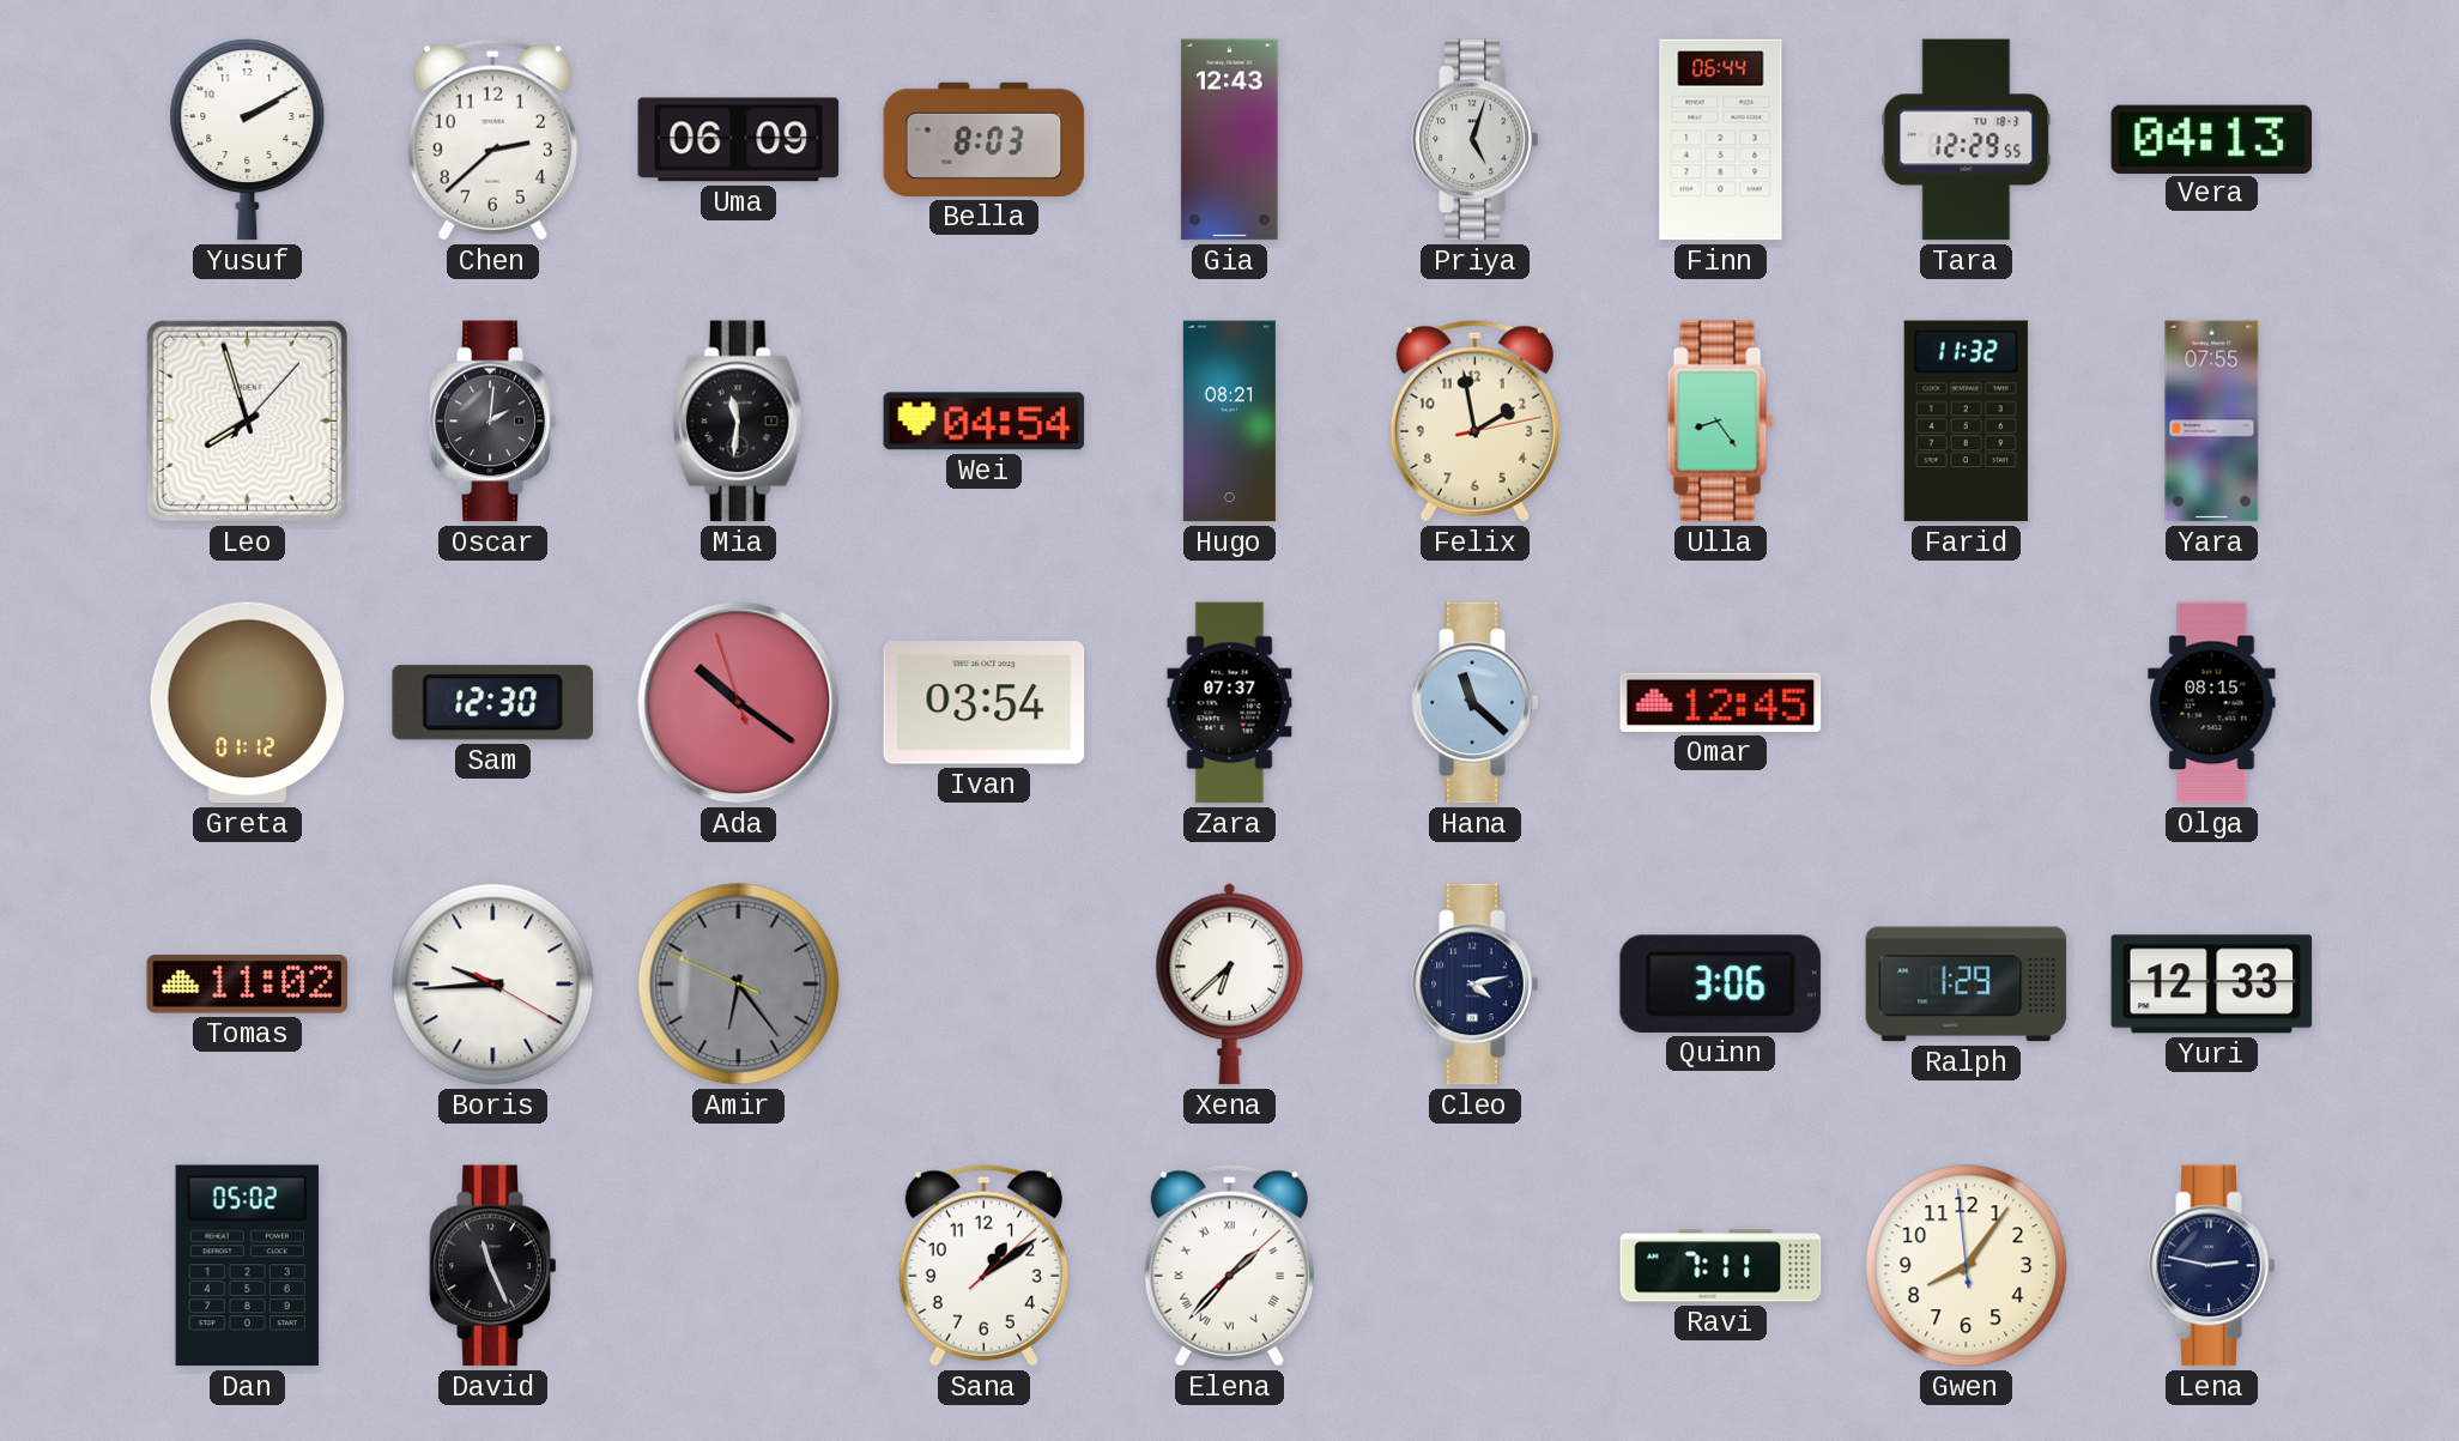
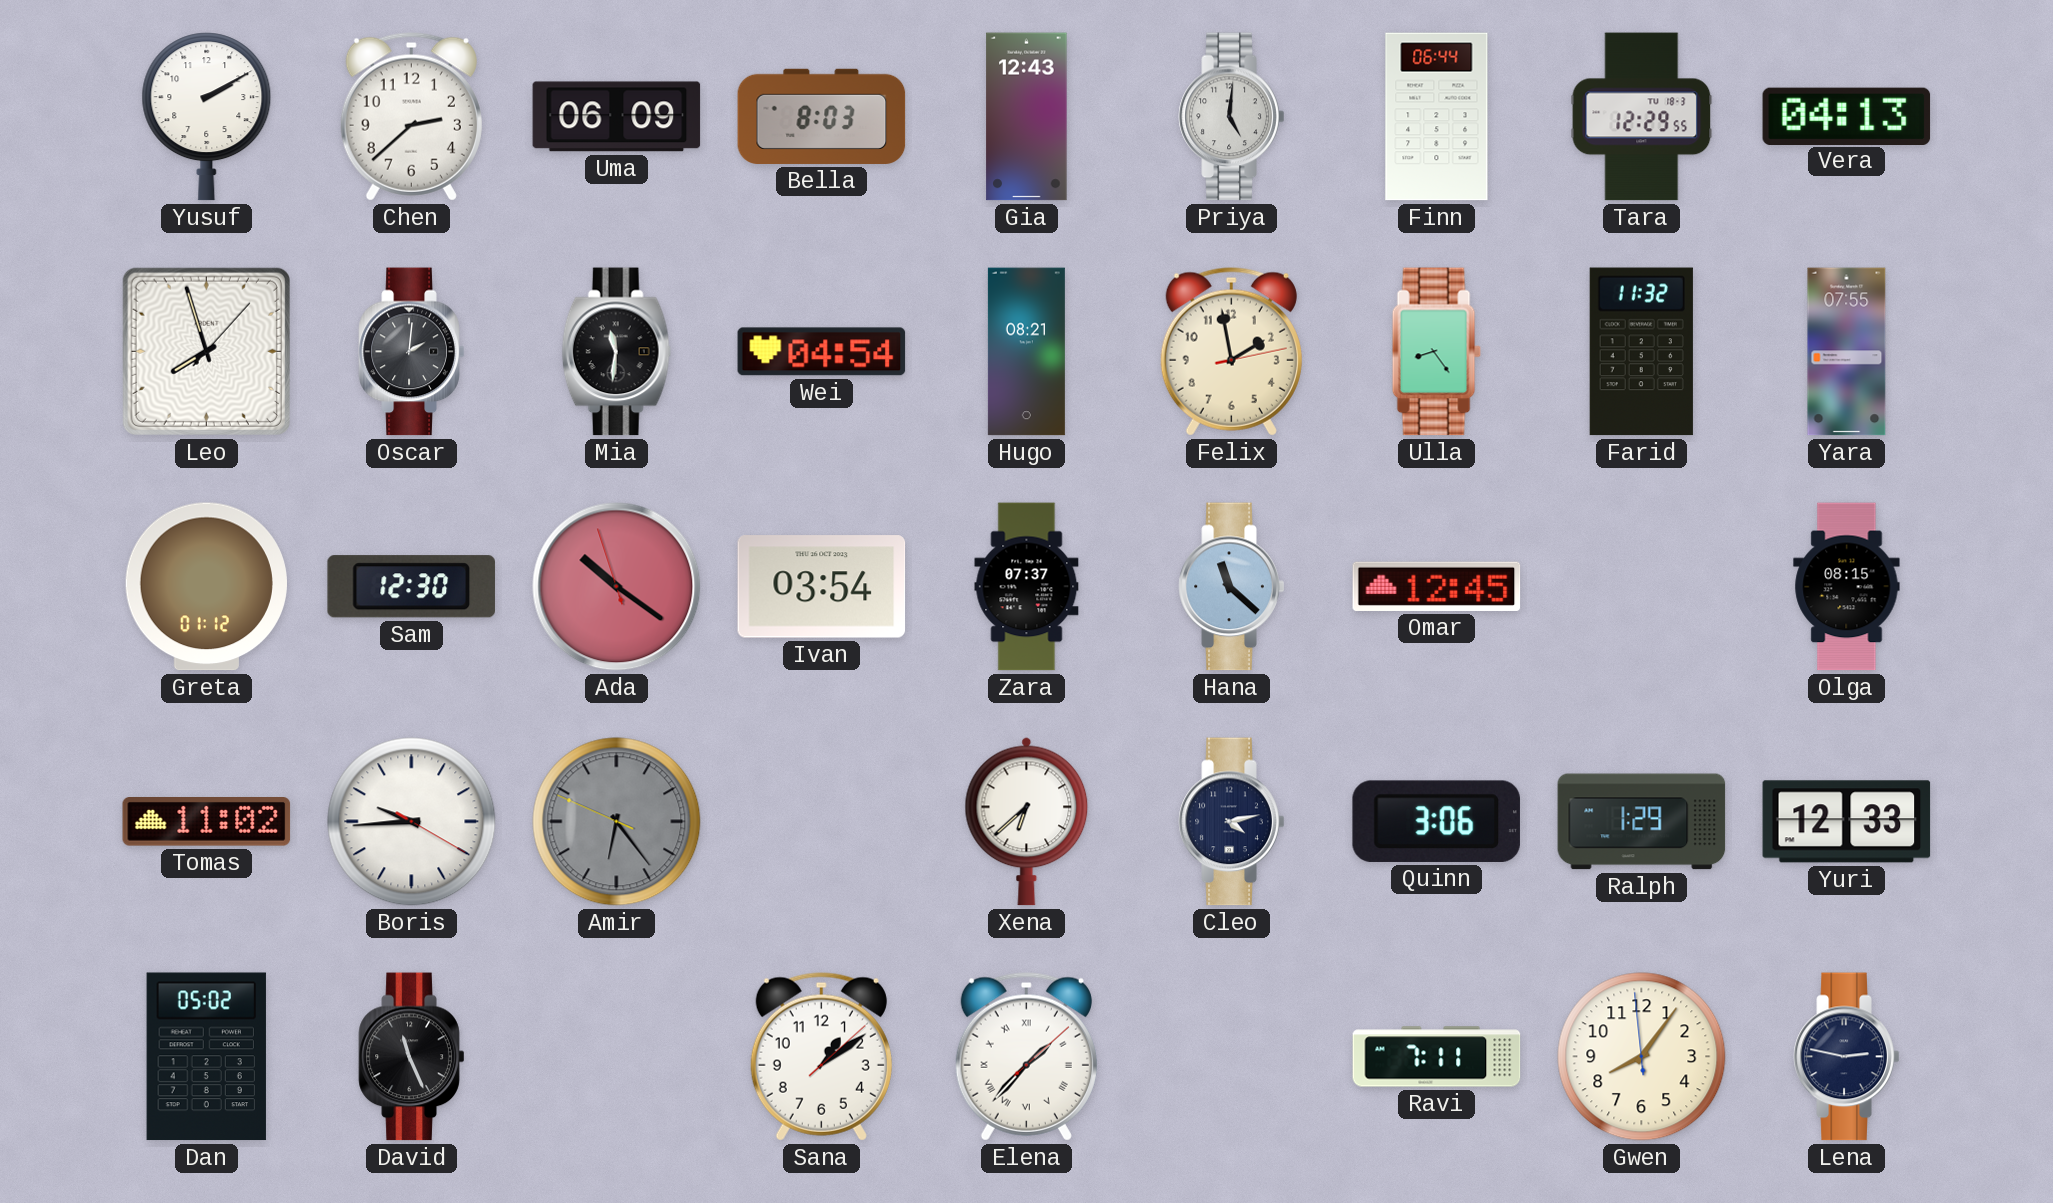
Priya: 5:03 -> 5:01
